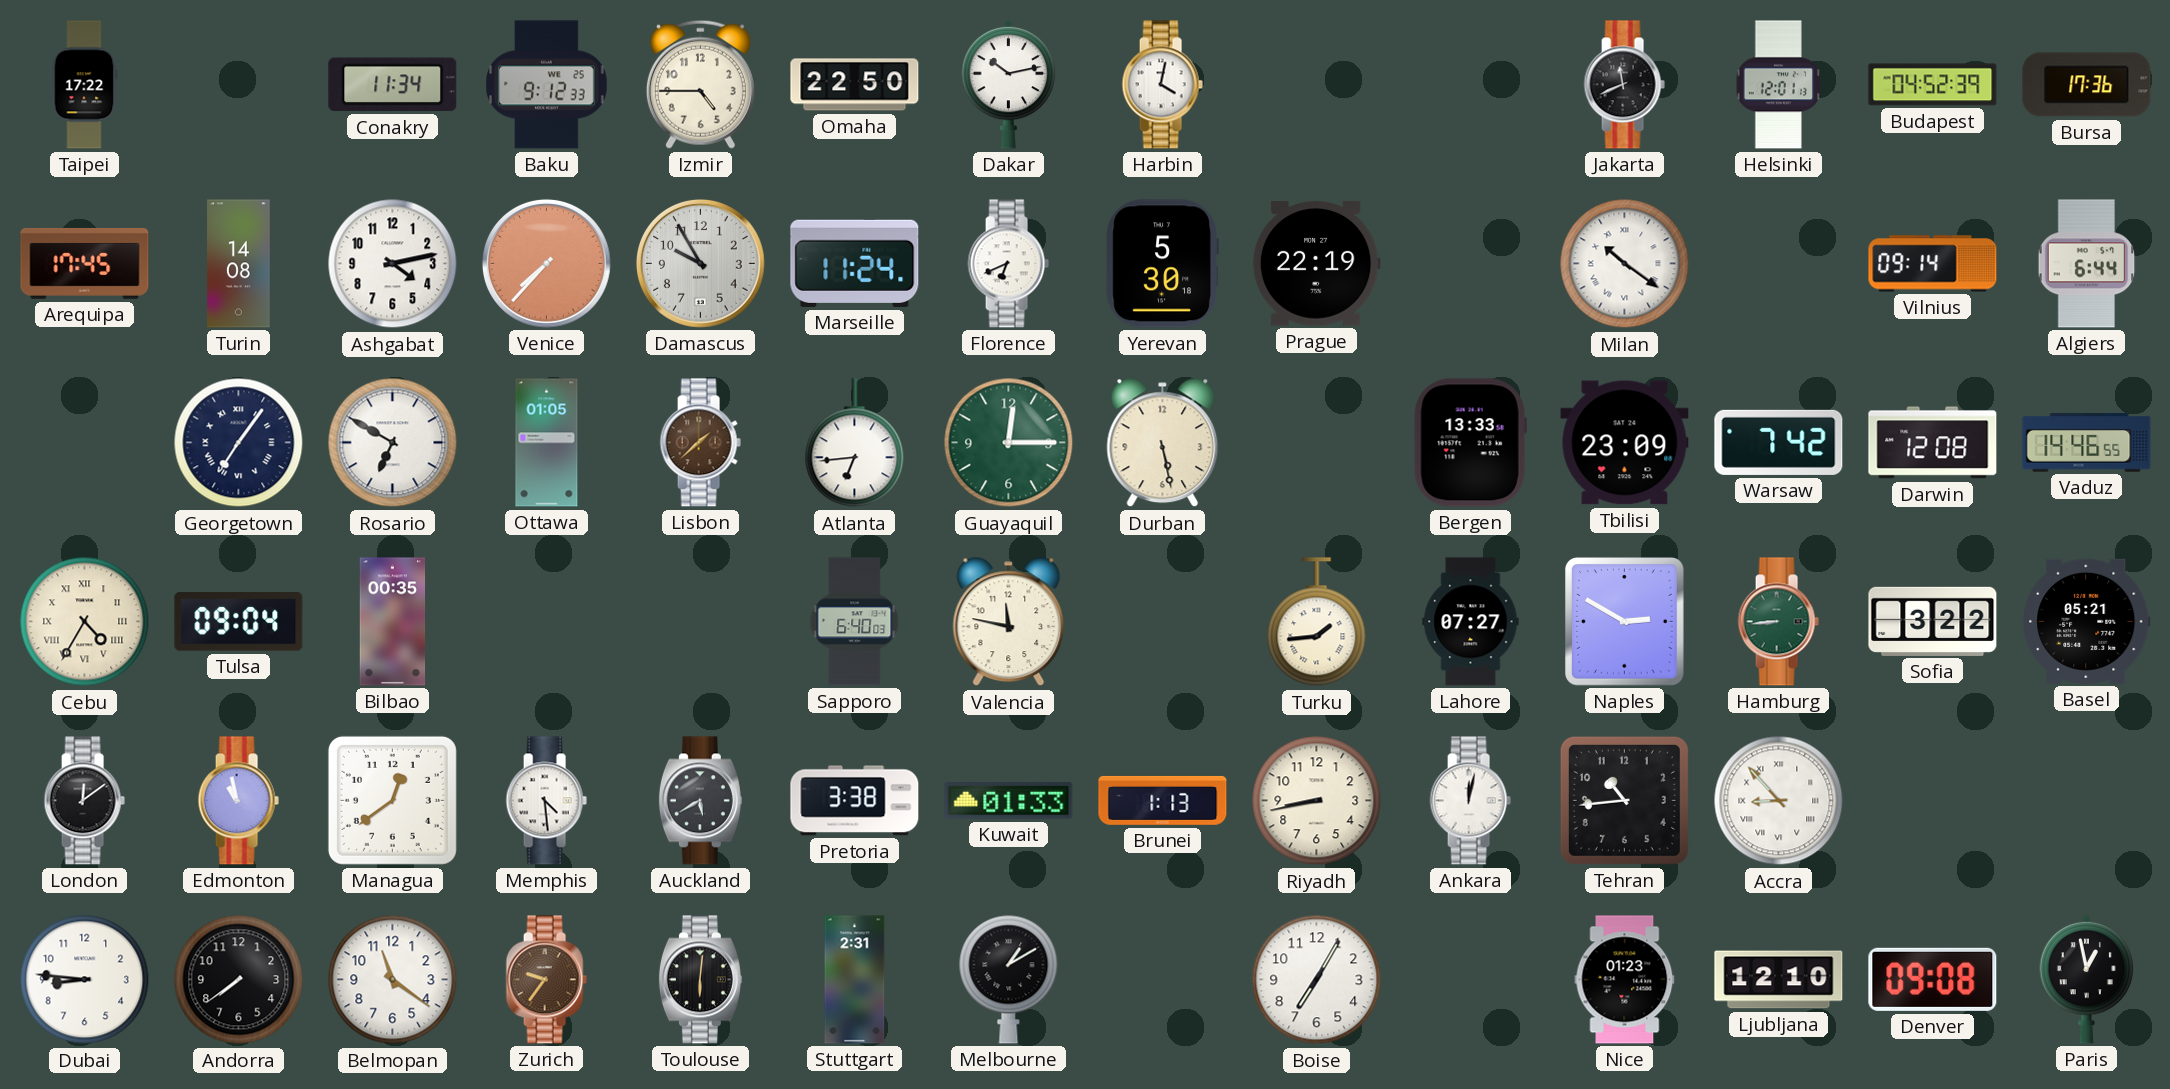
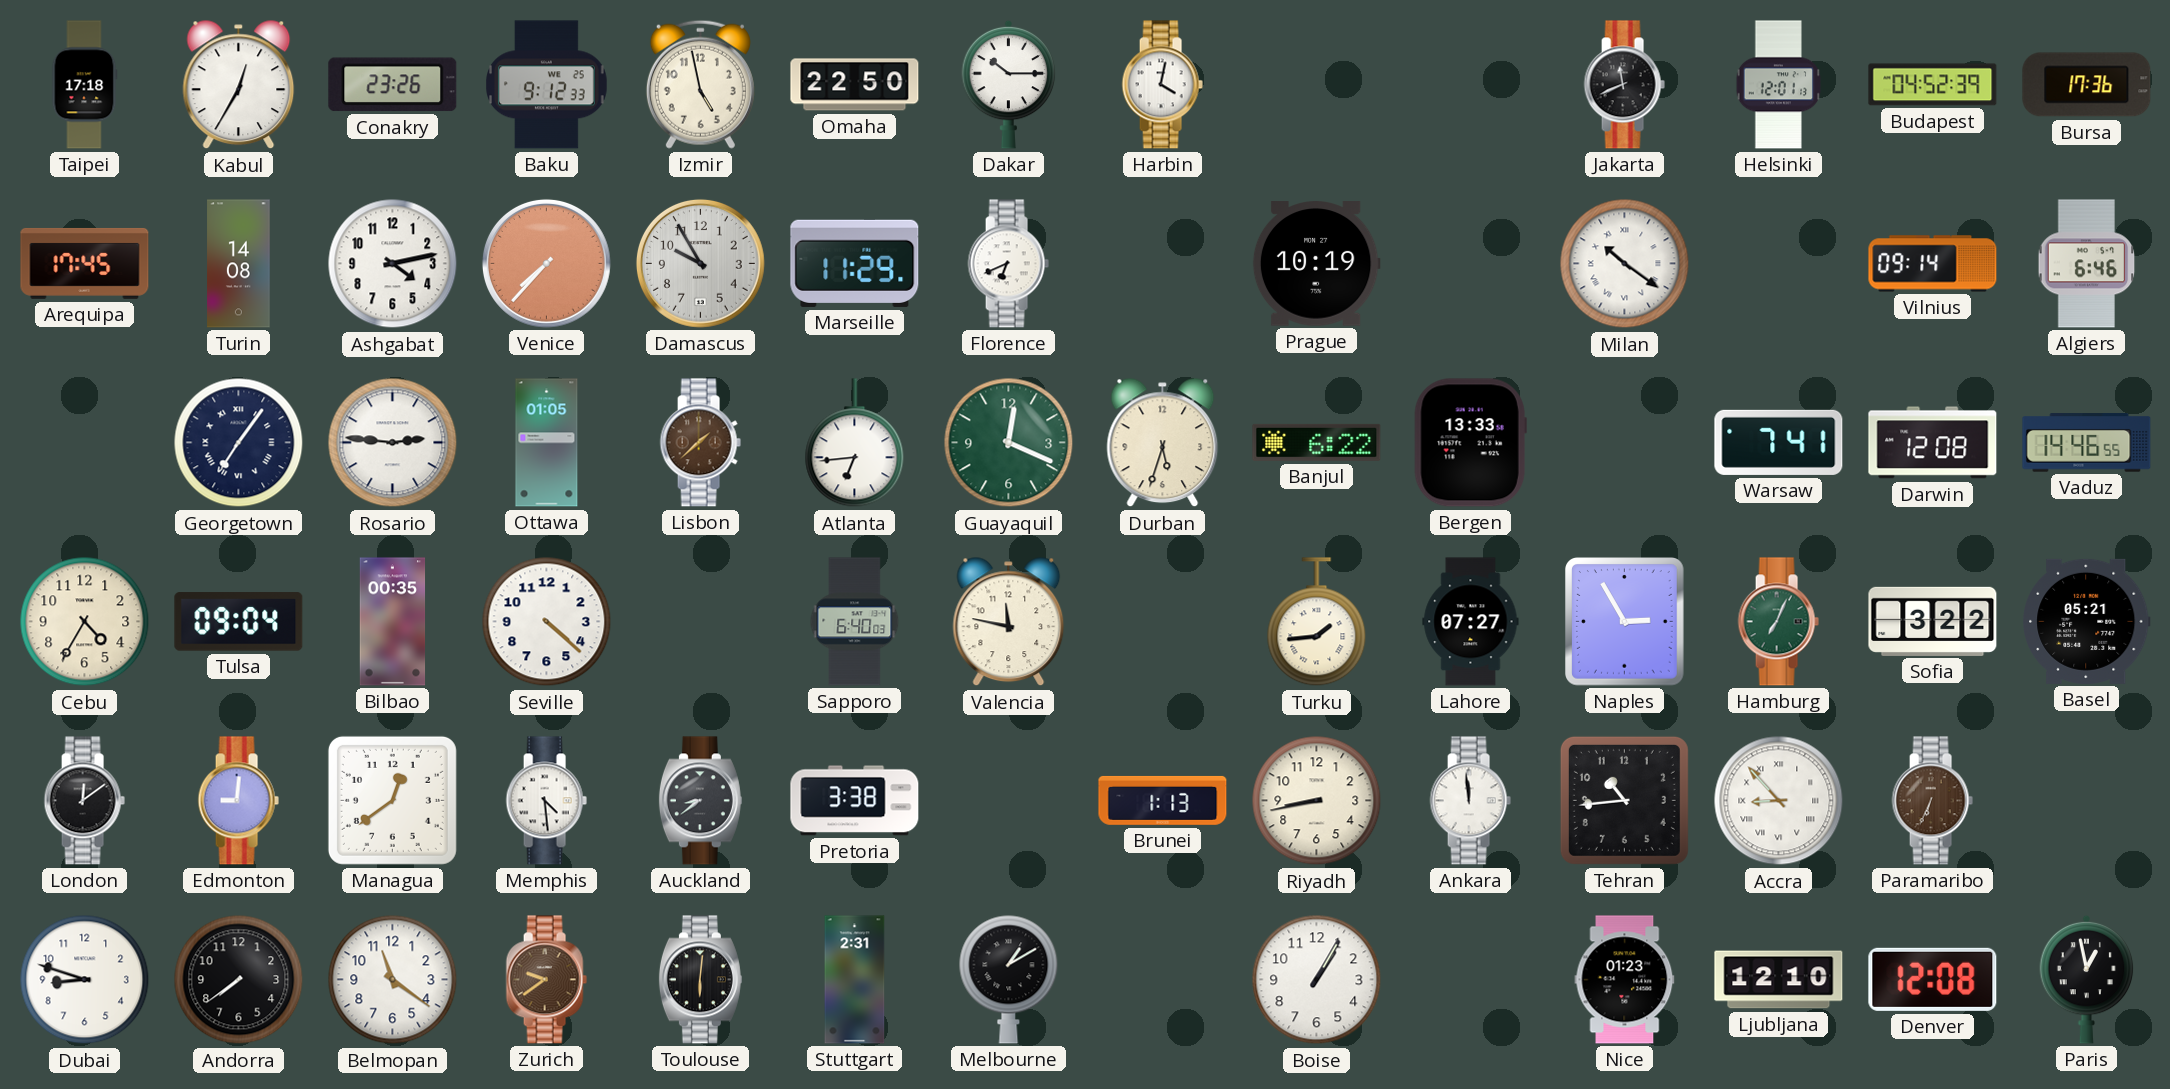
Taipei: 17:22 -> 17:18
Kabul: none -> 12:35
Conakry: 11:34 -> 23:26
Izmir: 4:45 -> 4:58
Dakar: 10:13 -> 10:15
Marseille: 11:24 -> 11:29
Yerevan: 5:30 -> none
Prague: 22:19 -> 10:19
Algiers: 6:44 -> 6:46
Rosario: 6:50 -> 2:46
Guayaquil: 12:15 -> 12:19
Durban: 5:28 -> 5:33
Banjul: none -> 6:22
Tbilisi: 23:09 -> none
Warsaw: 7:42 -> 7:41
Cebu numerals: Roman -> Arabic
Seville: none -> 4:22
Naples: 2:50 -> 2:55
Hamburg: 8:44 -> 7:04
Edmonton: 10:58 -> 9:01
Auckland: 5:40 -> 8:39
Kuwait: 01:33 -> none
Ankara: 12:02 -> 11:59
Paramaribo: none -> 6:34
Dubai: 8:46 -> 8:48
Zurich: 9:36 -> 9:39
Boise: 7:05 -> 1:05
Denver: 09:08 -> 12:08
